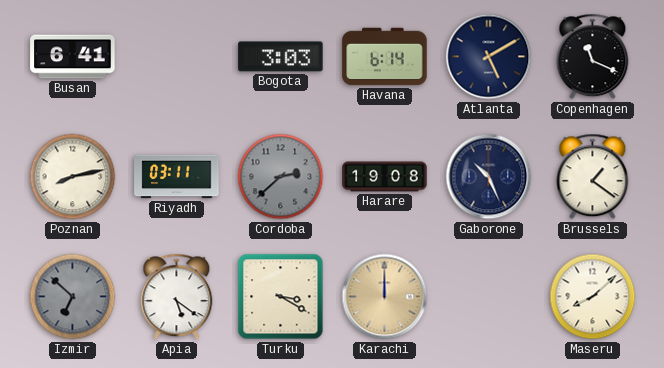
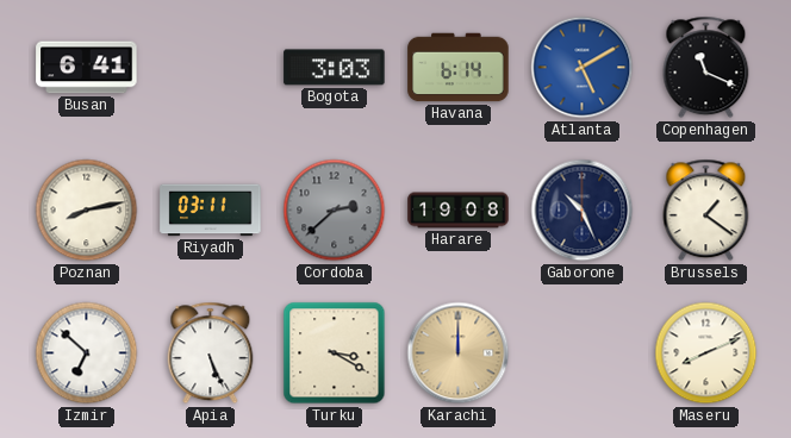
Atlanta dial: navy -> blue
Izmir dial: grey -> white
Apia: 5:21 -> 5:26
Maseru: 8:08 -> 8:11
